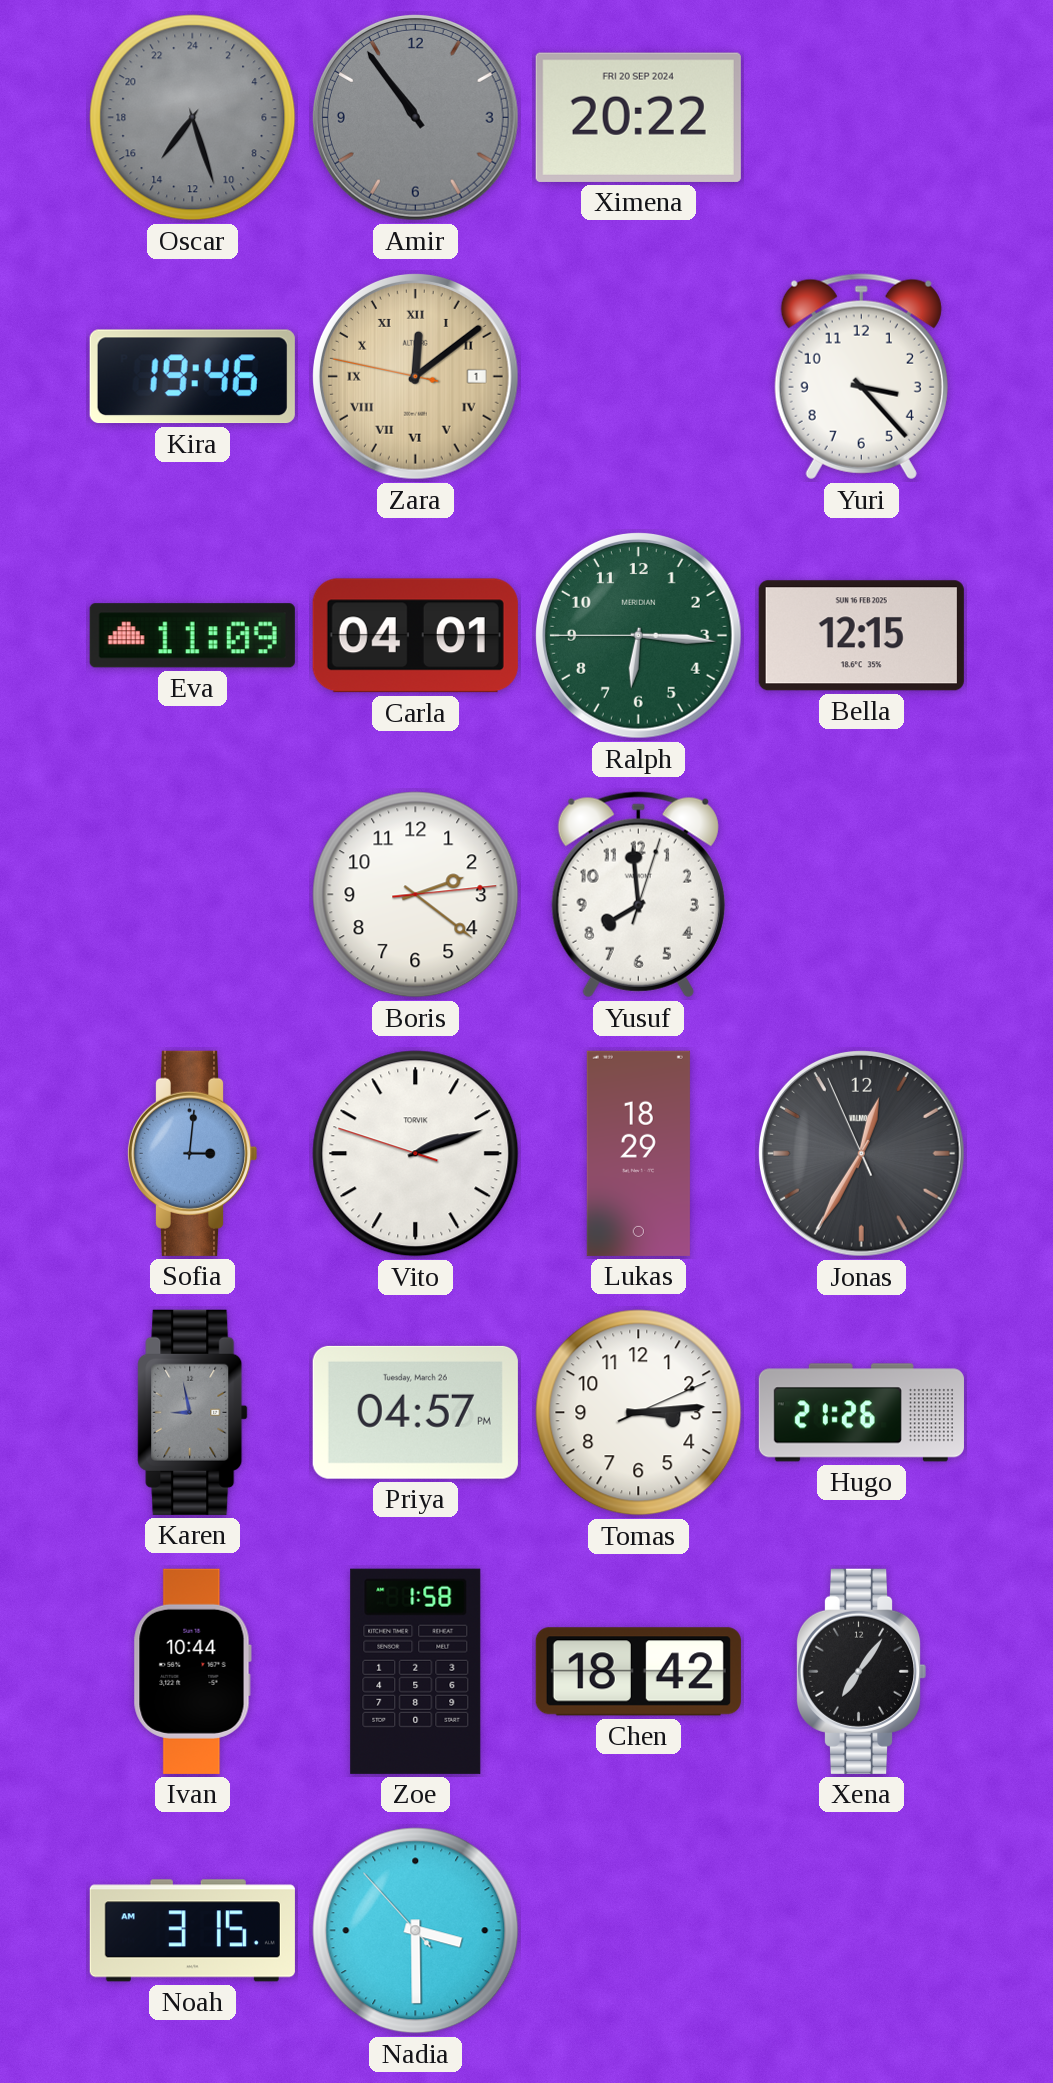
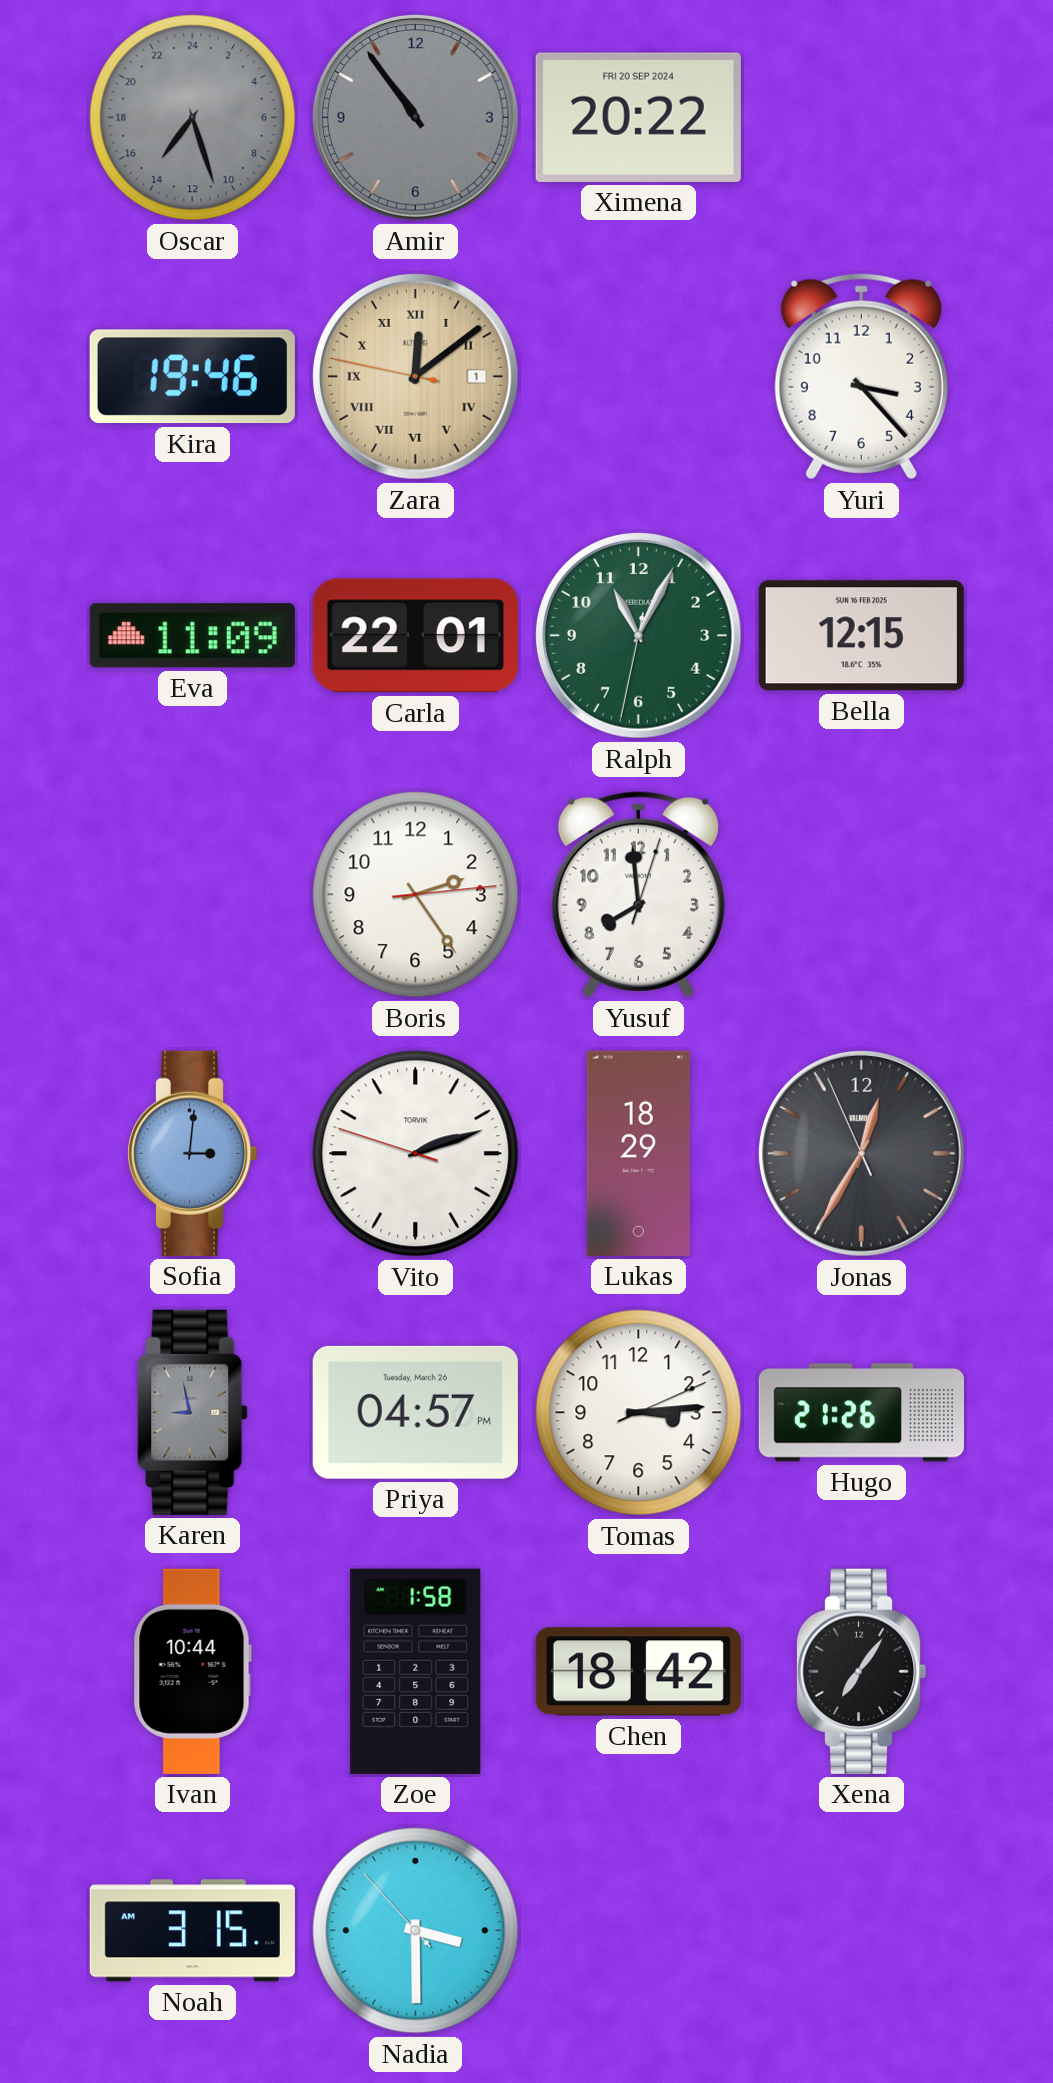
Carla: 04:01 -> 22:01
Ralph: 6:15 -> 11:04
Boris: 2:21 -> 2:24
